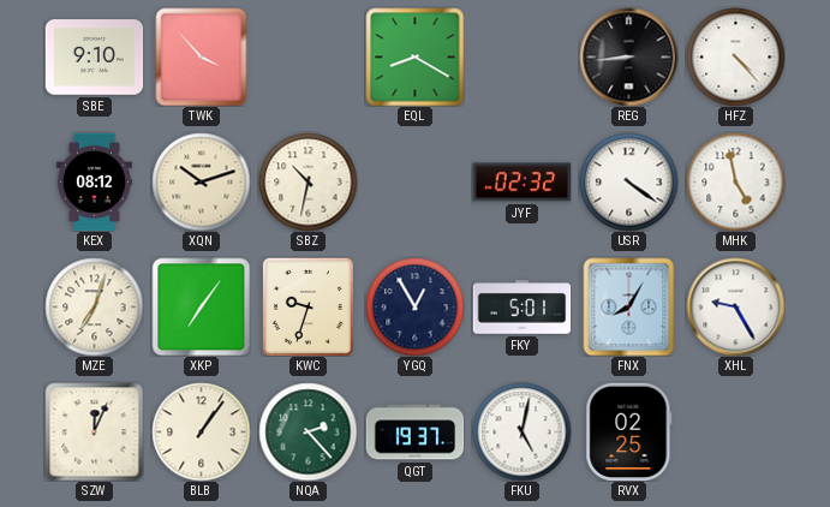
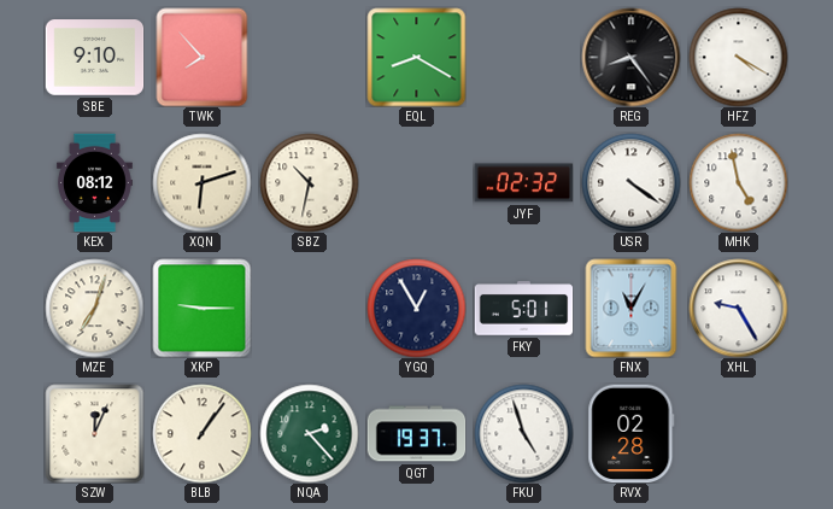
TWK: 3:53 -> 7:53
REG: 8:44 -> 8:24
HFZ: 4:23 -> 4:20
XQN: 10:12 -> 6:12
XKP: 7:06 -> 9:15
KWC: 9:33 -> none
FNX: 8:05 -> 11:05
FKU: 5:02 -> 4:57
RVX: 02:25 -> 02:28
